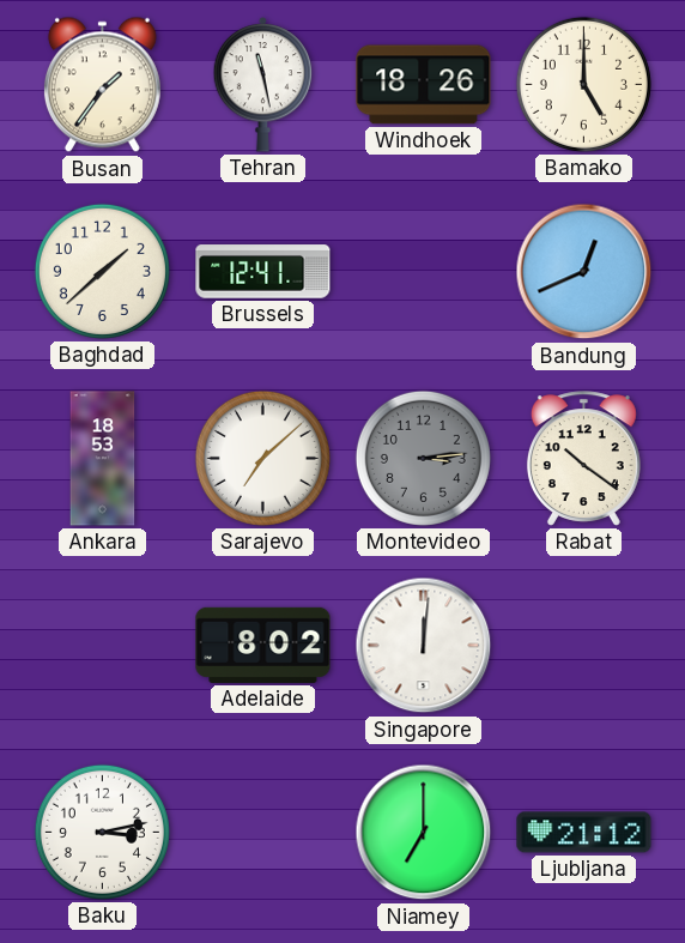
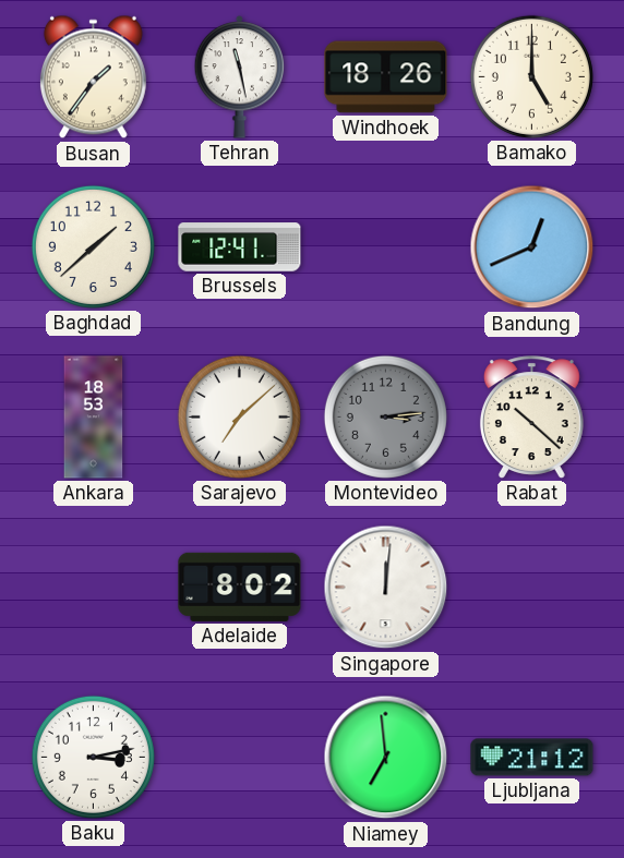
Rabat: 10:21 -> 10:22
Niamey: 7:00 -> 6:59
